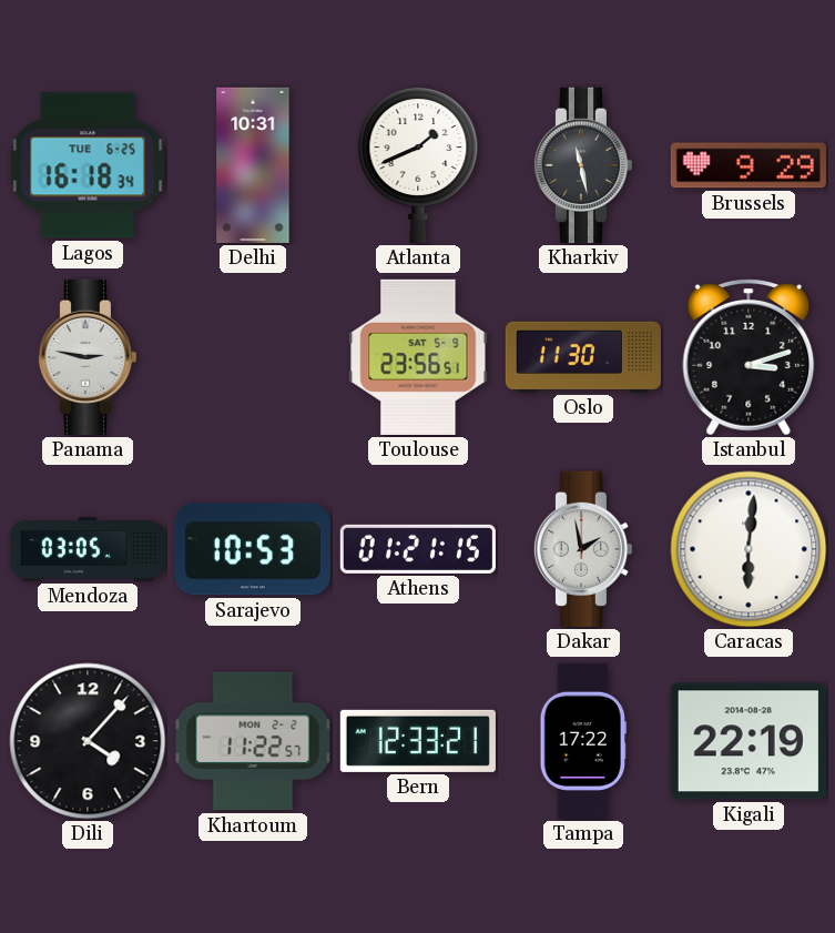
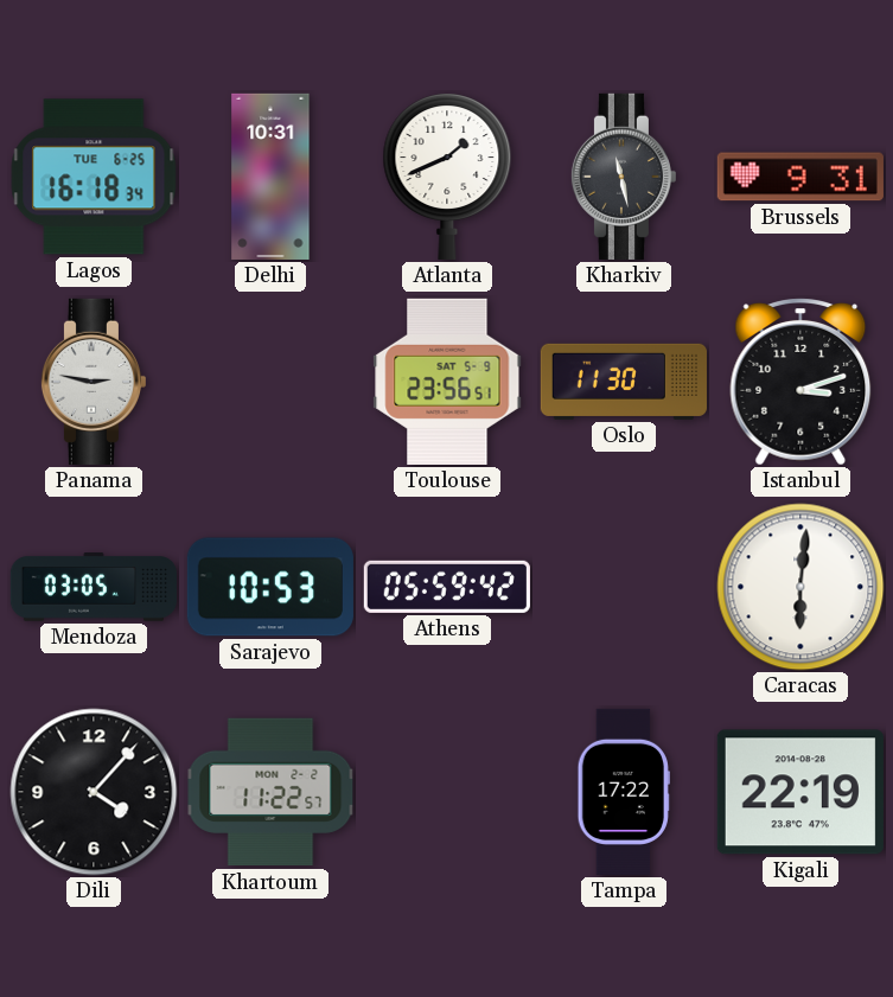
Brussels: 9:29 -> 9:31
Athens: 01:21 -> 05:59
Dakar: 1:58 -> none
Bern: 12:33 -> none
